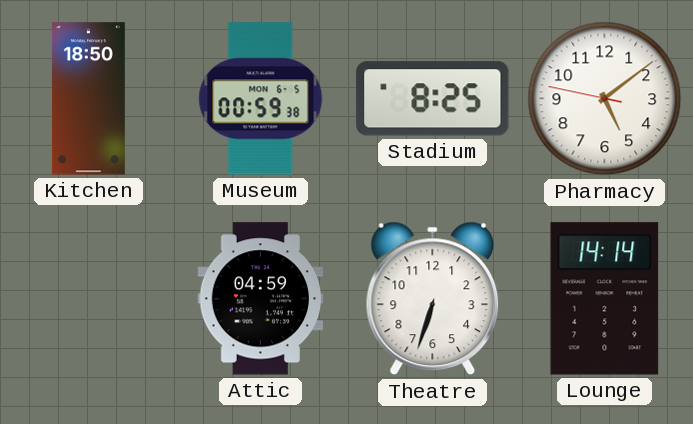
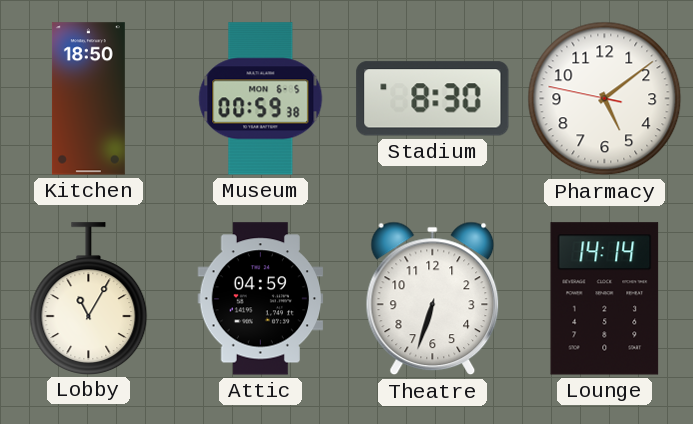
Stadium: 8:25 -> 8:30
Lobby: none -> 11:05
